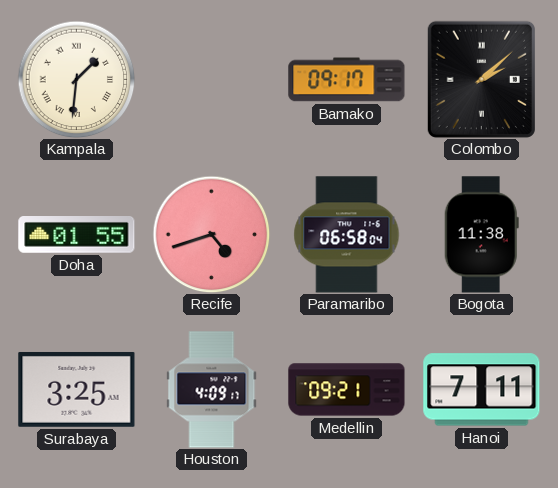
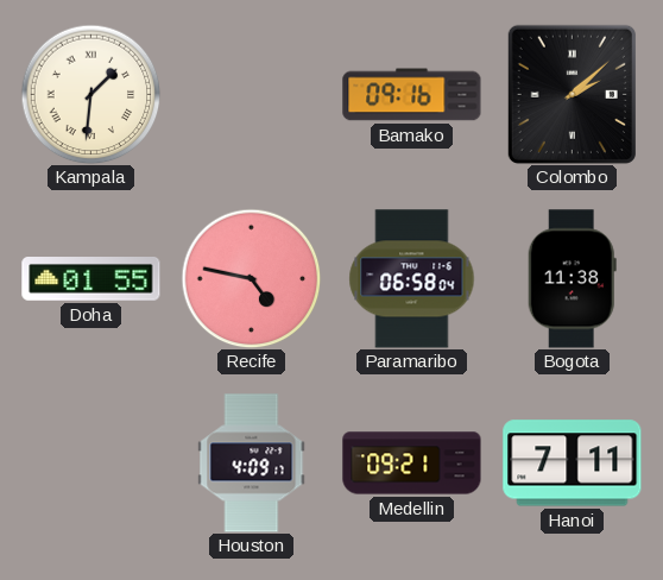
Bamako: 09:17 -> 09:16
Recife: 4:42 -> 4:47
Surabaya: 3:25 -> none
